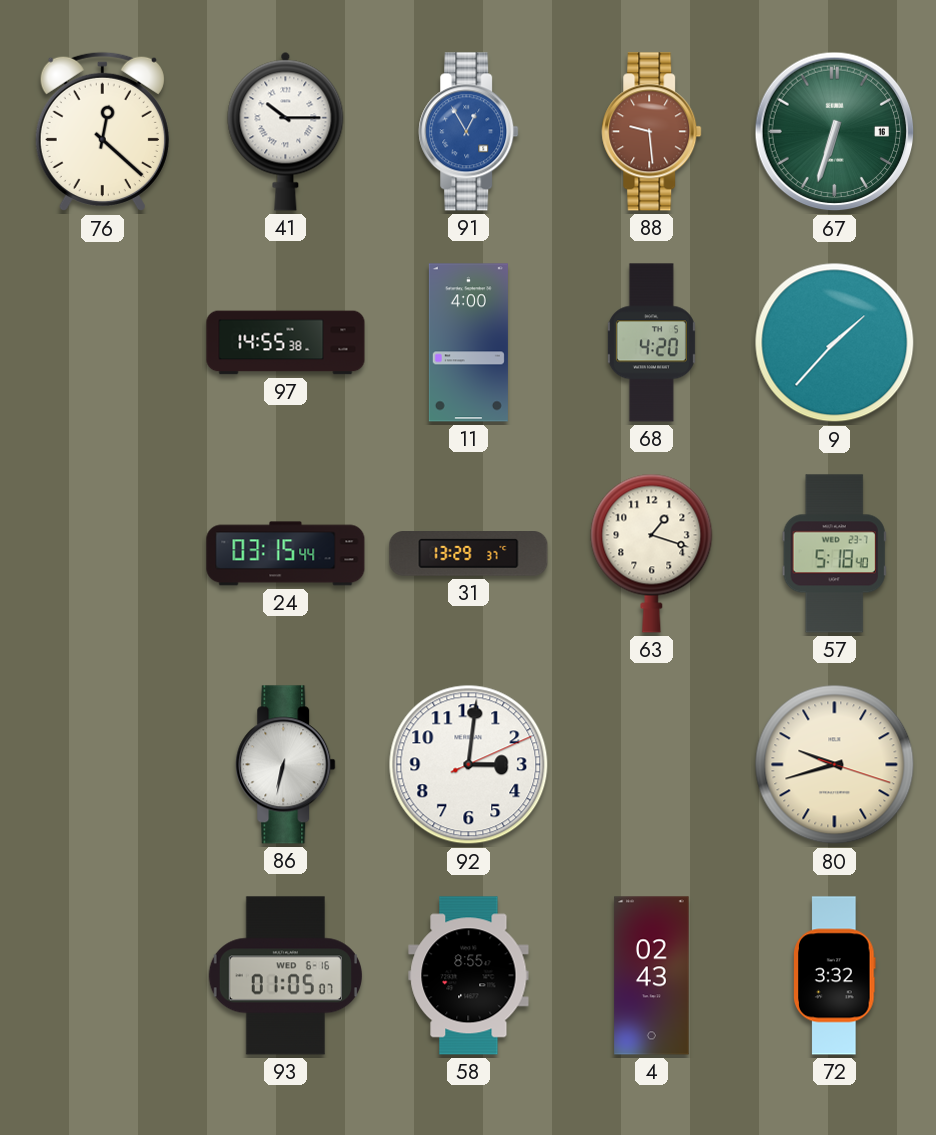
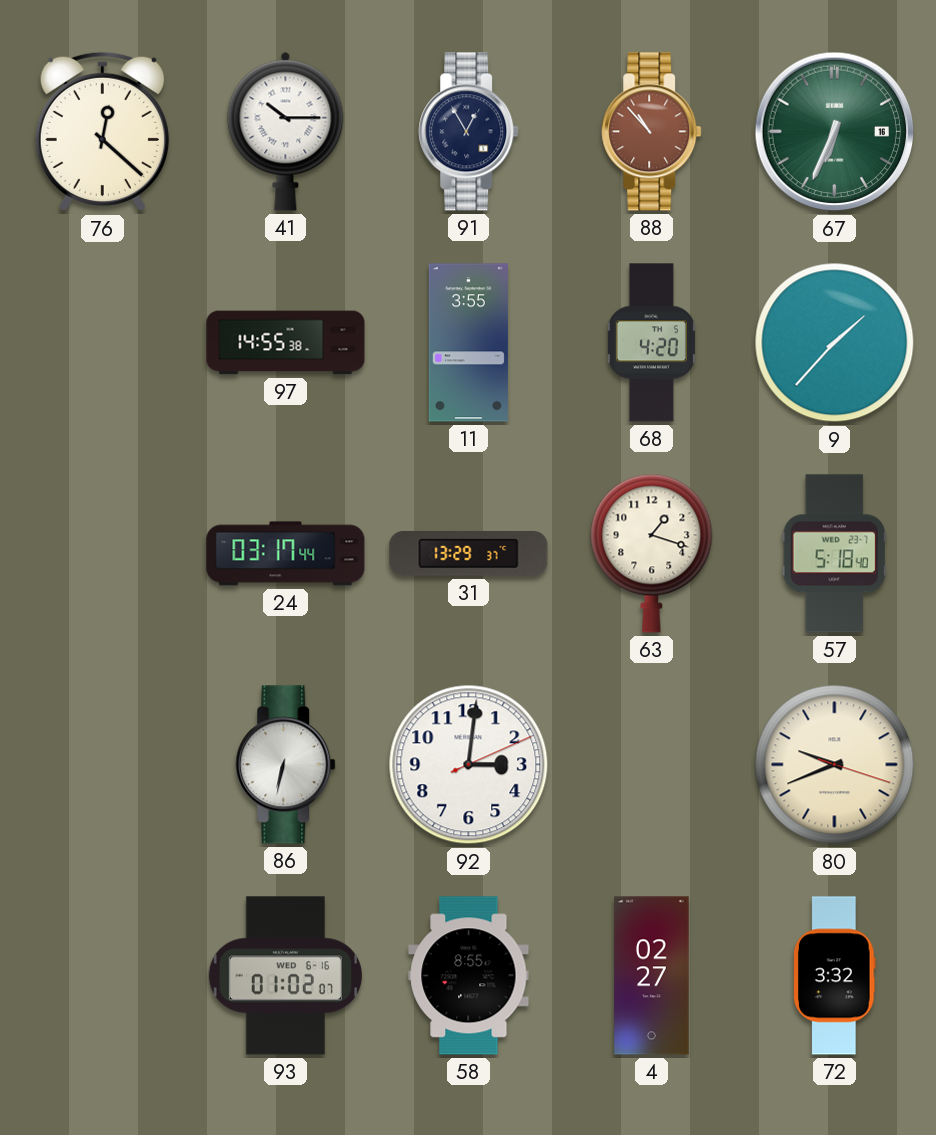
91 dial: blue -> navy
88: 9:29 -> 10:53
67: 6:33 -> 6:34
11: 4:00 -> 3:55
24: 03:15 -> 03:17
80: 9:42 -> 9:41
93: 01:05 -> 01:02
4: 02:43 -> 02:27
